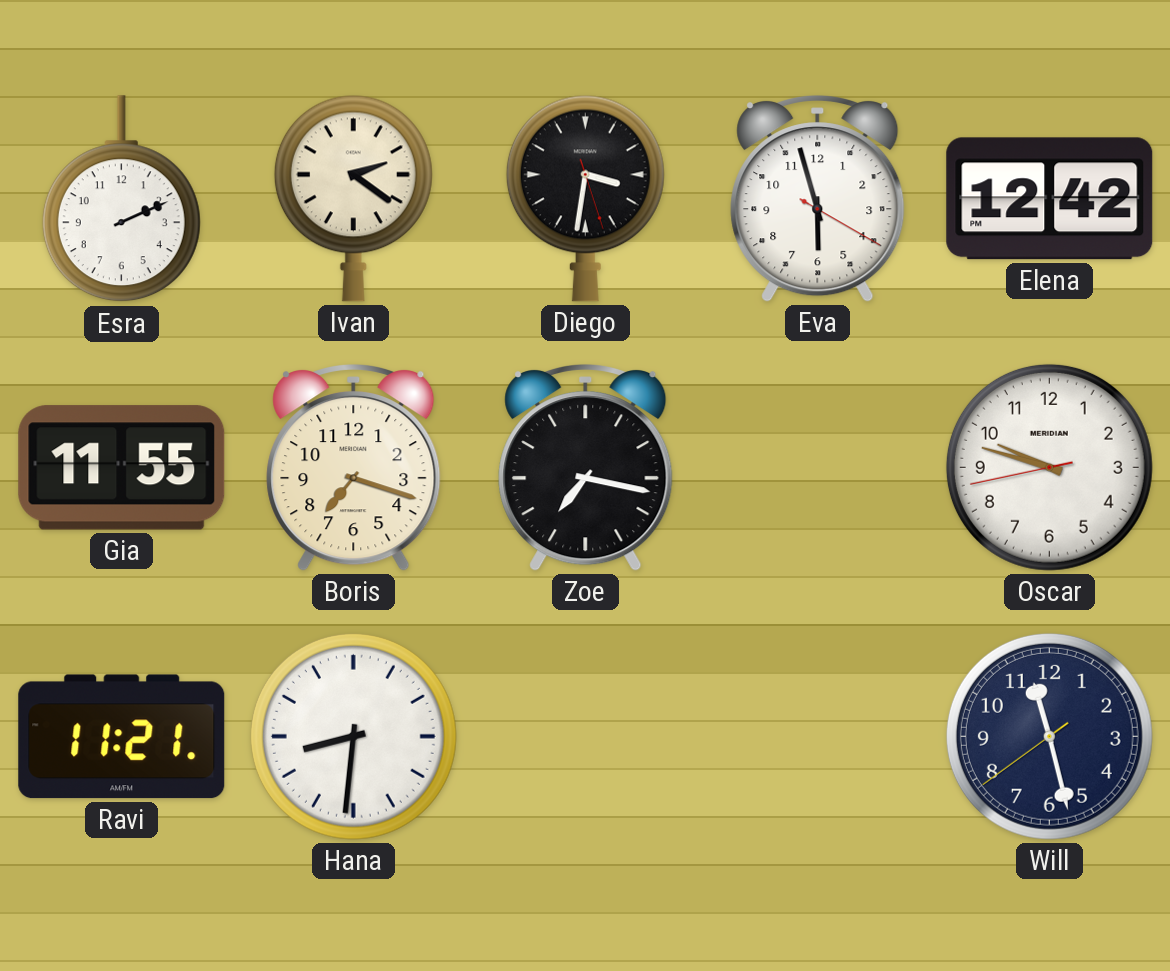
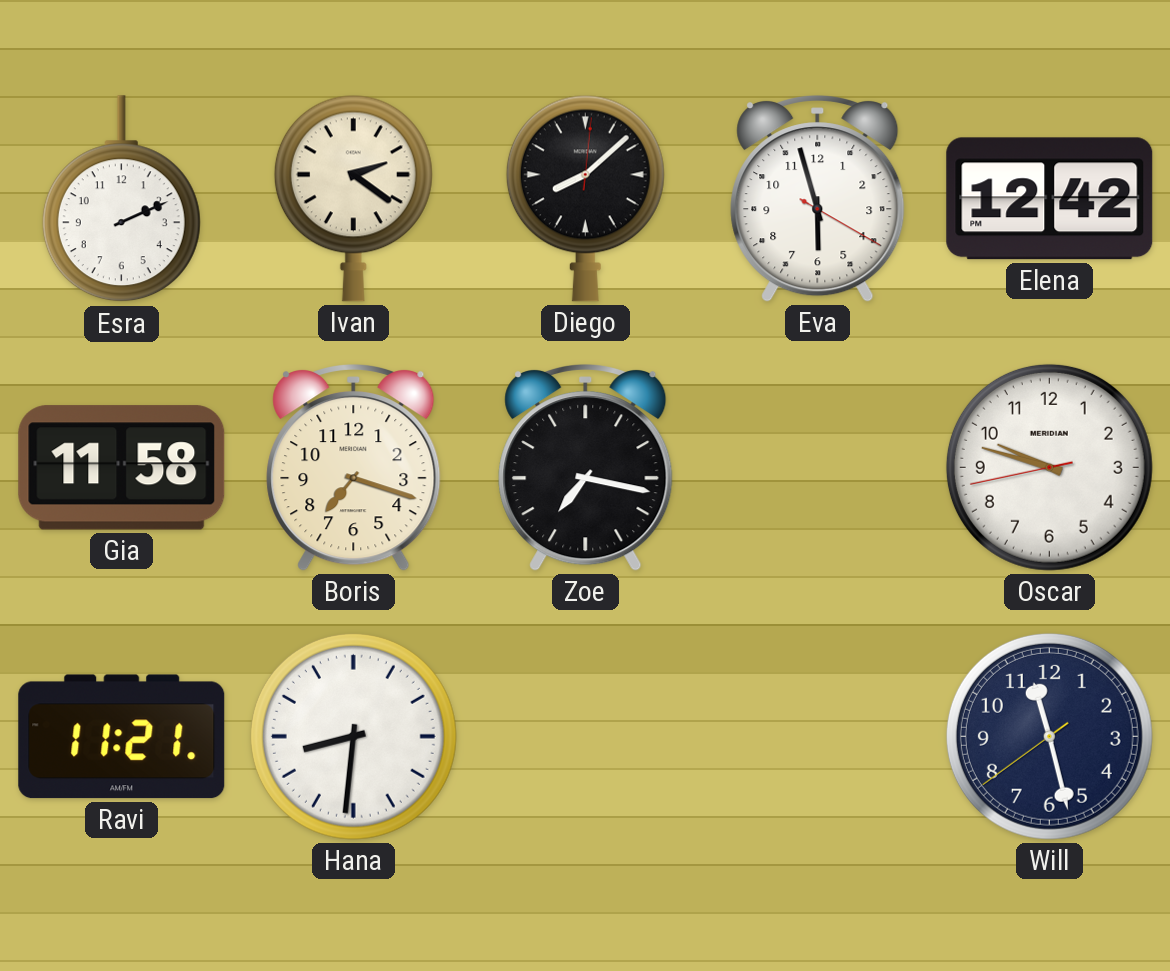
Diego: 3:31 -> 8:08
Gia: 11:55 -> 11:58
